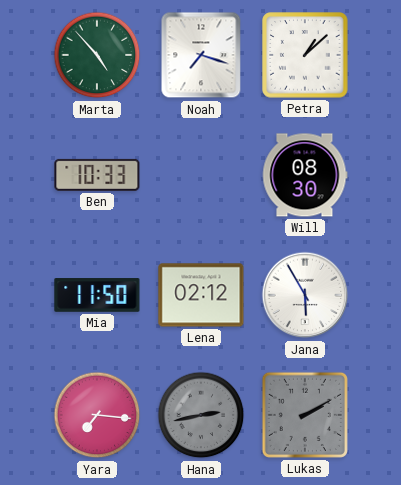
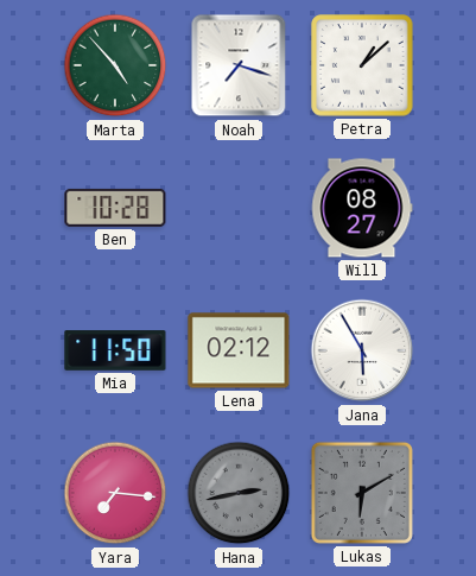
Ben: 10:33 -> 10:28
Will: 08:30 -> 08:27
Lukas: 2:10 -> 6:10
